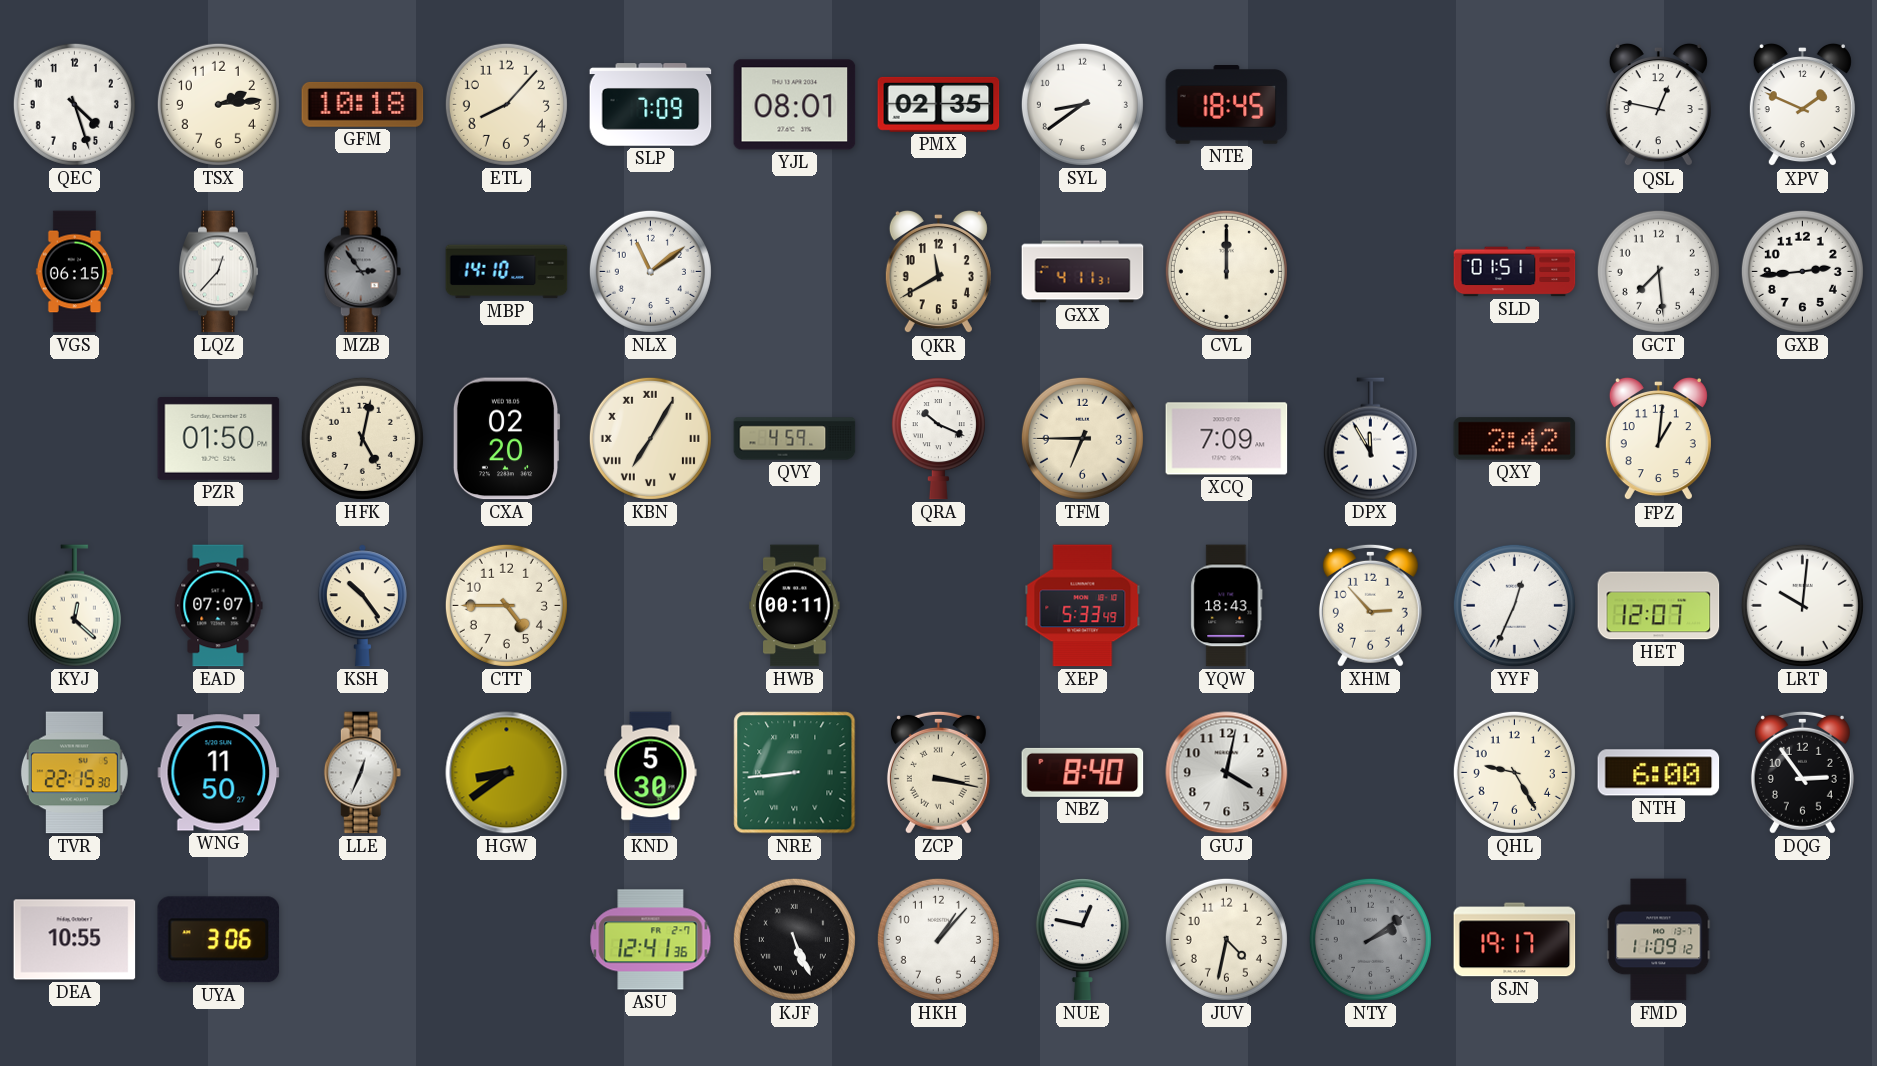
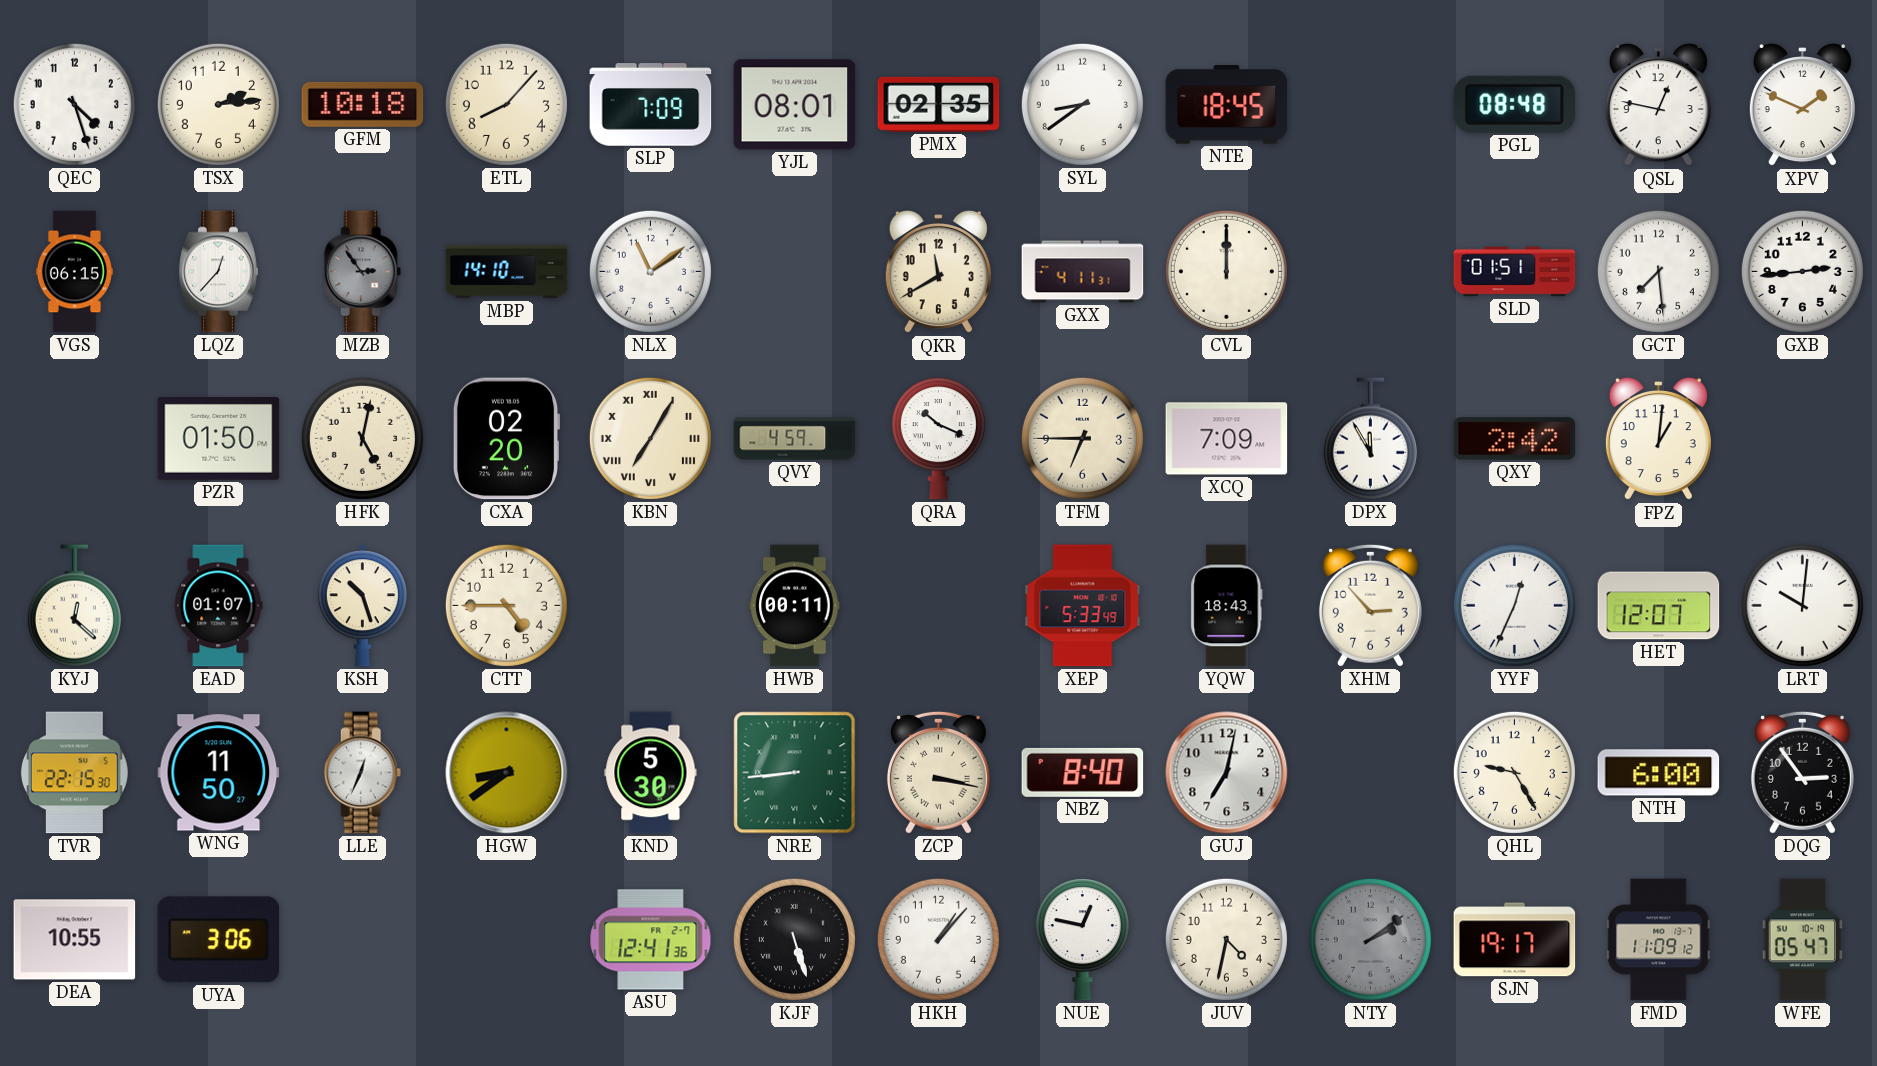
PGL: none -> 08:48
EAD: 07:07 -> 01:07
KSH: 10:24 -> 10:27
GUJ: 4:02 -> 7:02
KJF: 5:26 -> 5:27
WFE: none -> 05:47
